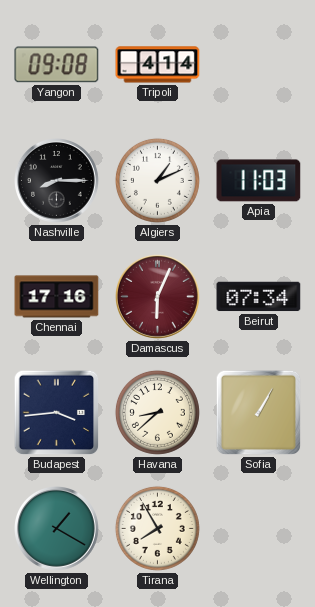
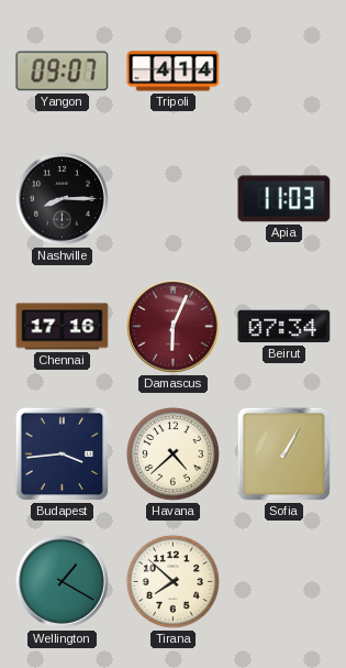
Yangon: 09:08 -> 09:07
Algiers: 1:11 -> none
Havana: 8:38 -> 4:38
Tirana: 7:55 -> 7:52
